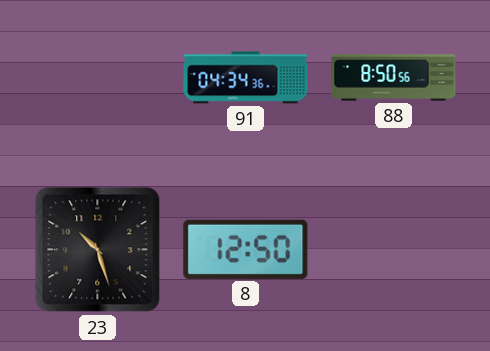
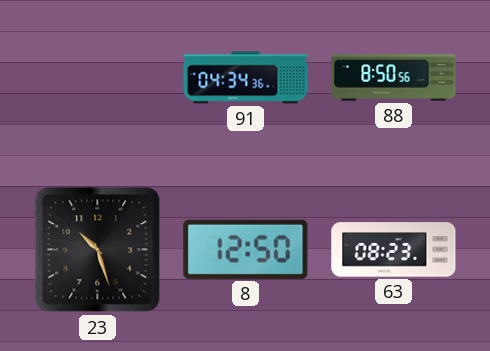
63: none -> 08:23
